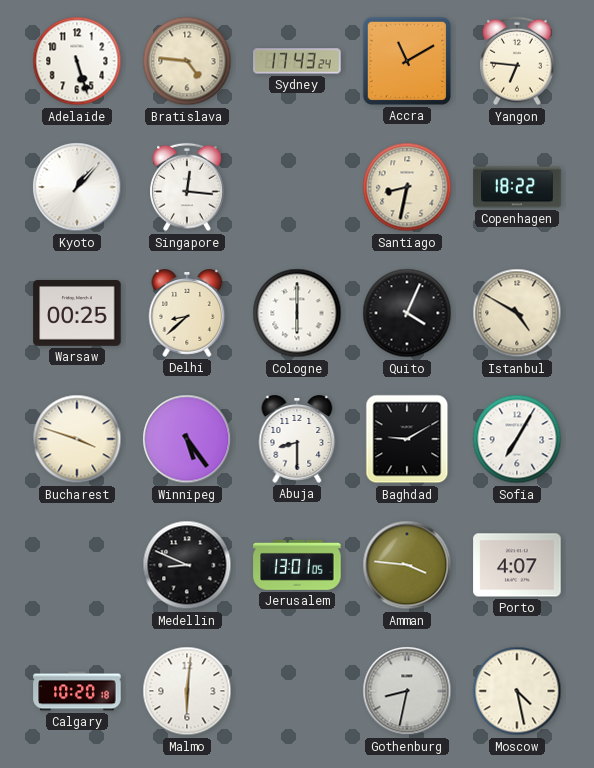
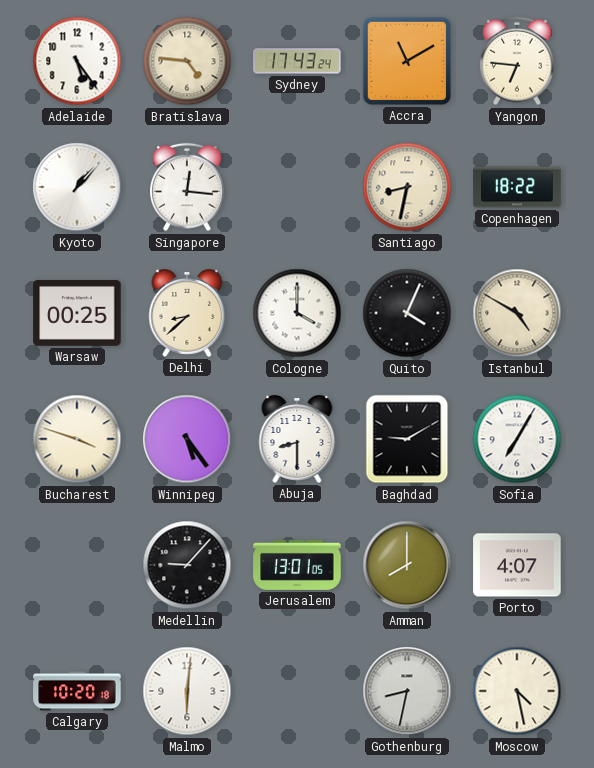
Adelaide: 5:27 -> 5:24
Cologne: 6:00 -> 4:00
Medellin: 8:49 -> 9:07
Amman: 3:46 -> 8:00
